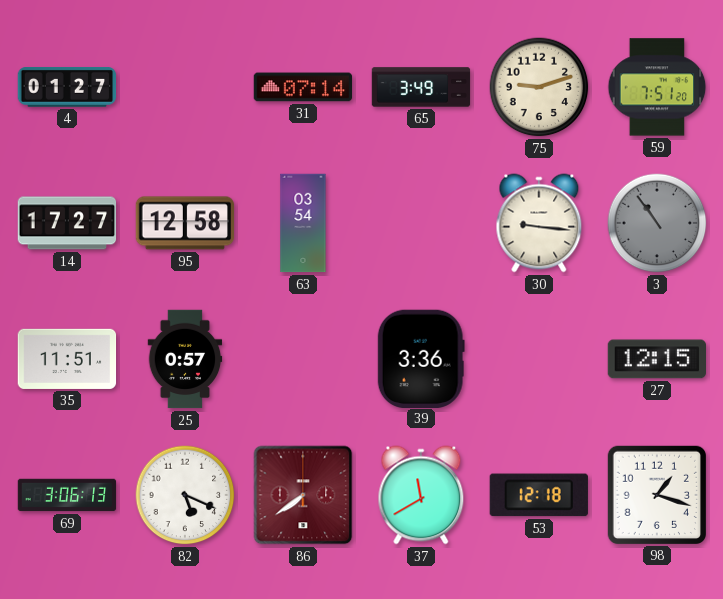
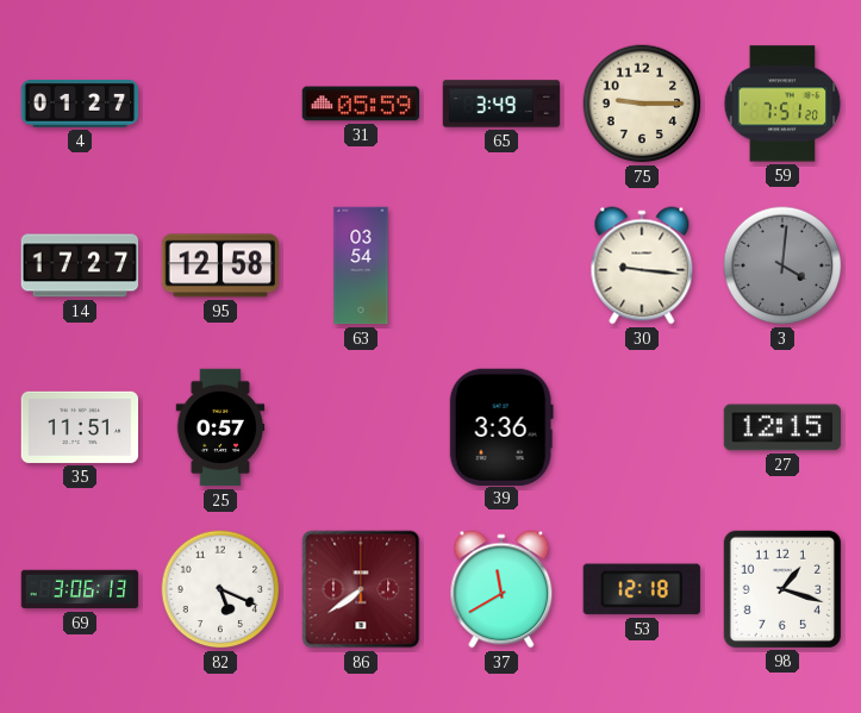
31: 07:14 -> 05:59
75: 9:12 -> 9:15
3: 10:54 -> 4:01
